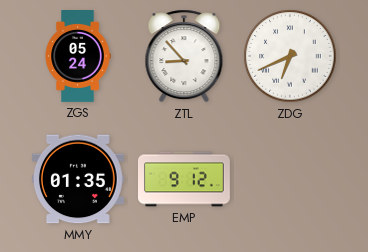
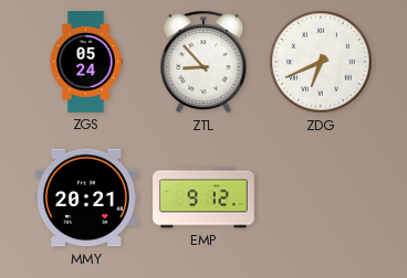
MMY: 01:35 -> 20:21
